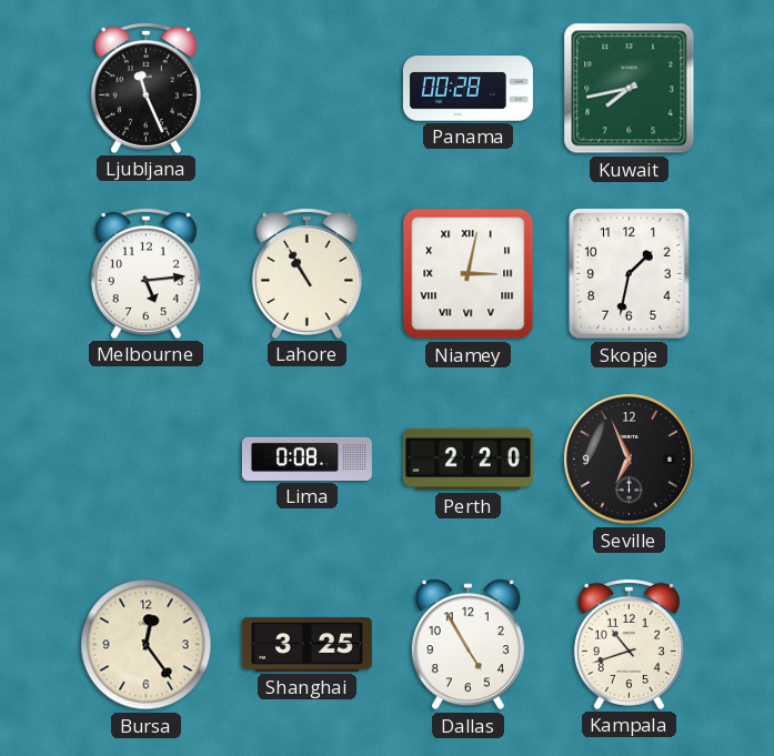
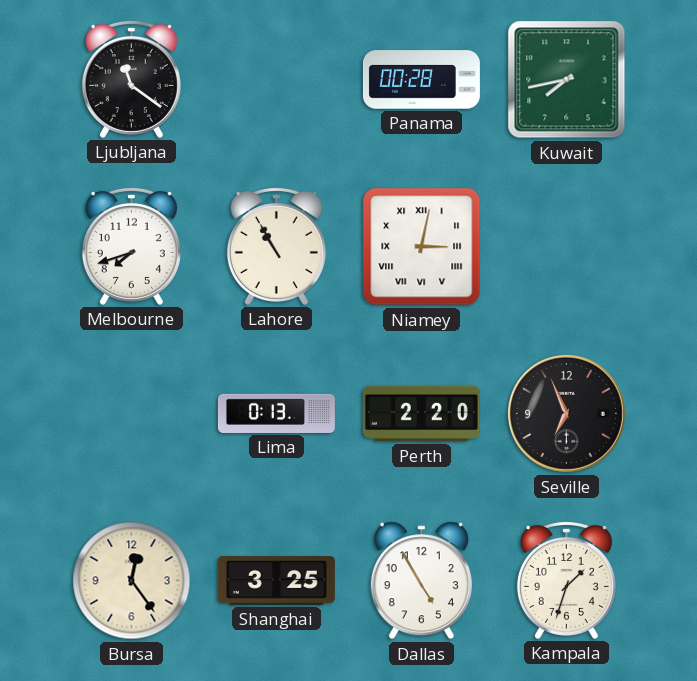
Ljubljana: 11:26 -> 11:21
Melbourne: 5:14 -> 7:42
Skopje: 1:32 -> none
Lima: 0:08 -> 0:13
Kampala: 10:42 -> 1:33
